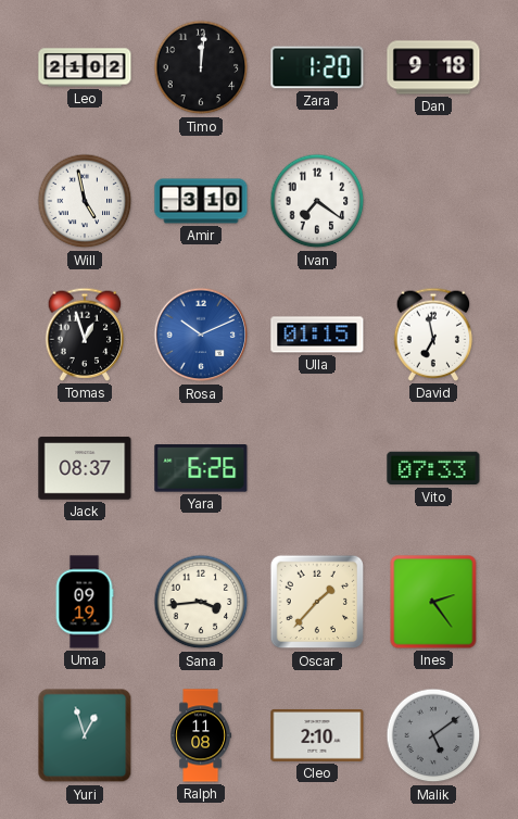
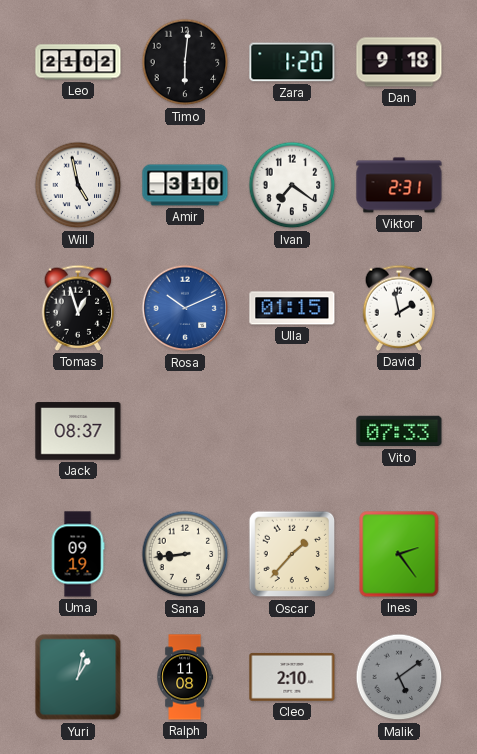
Timo: 12:01 -> 6:01
Viktor: none -> 2:31
David: 6:58 -> 1:58
Yara: 6:26 -> none
Sana: 3:44 -> 8:44
Yuri: 12:57 -> 1:02
